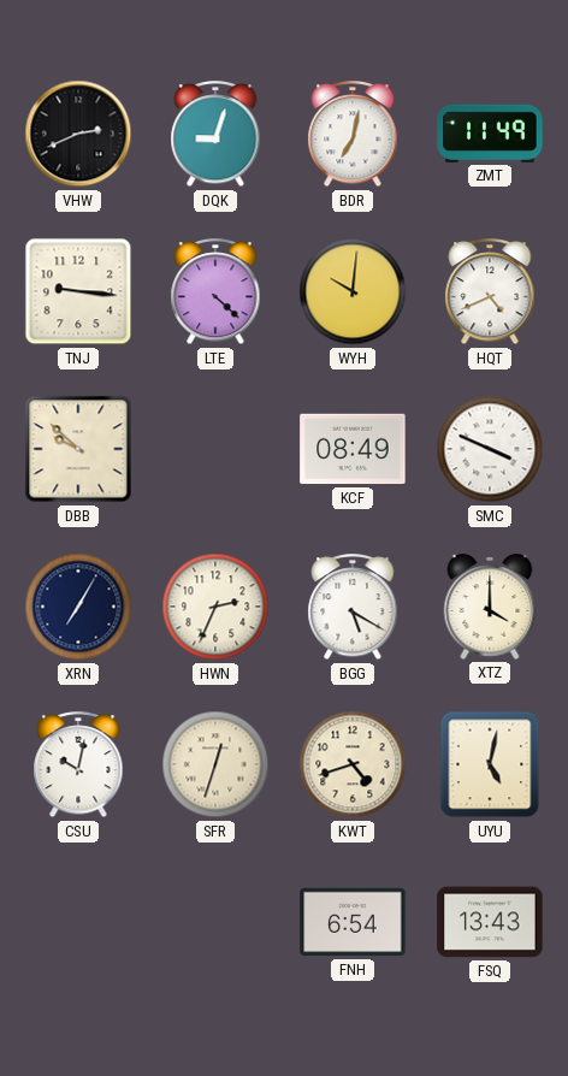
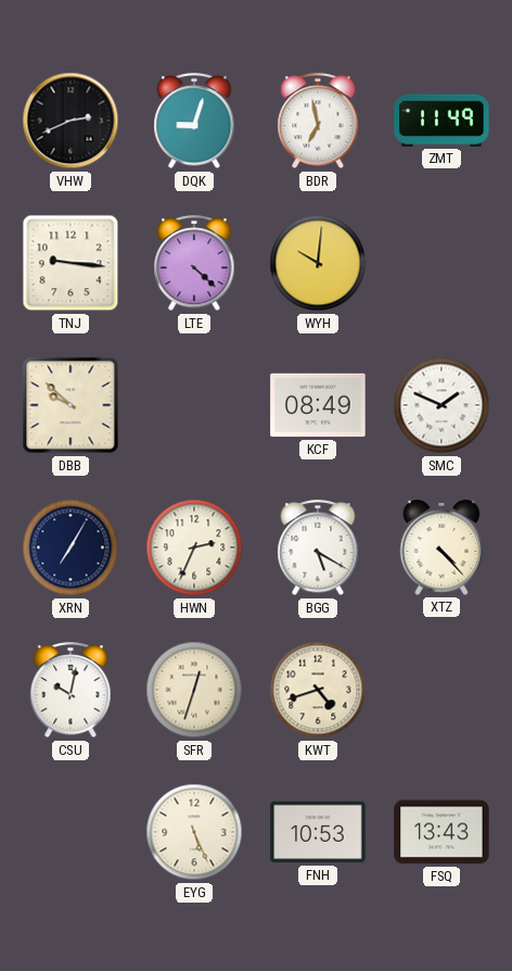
BDR: 7:02 -> 6:58
HQT: 4:41 -> none
SMC: 3:49 -> 1:49
XTZ: 4:00 -> 4:23
UYU: 5:02 -> none
EYG: none -> 5:26
FNH: 6:54 -> 10:53
